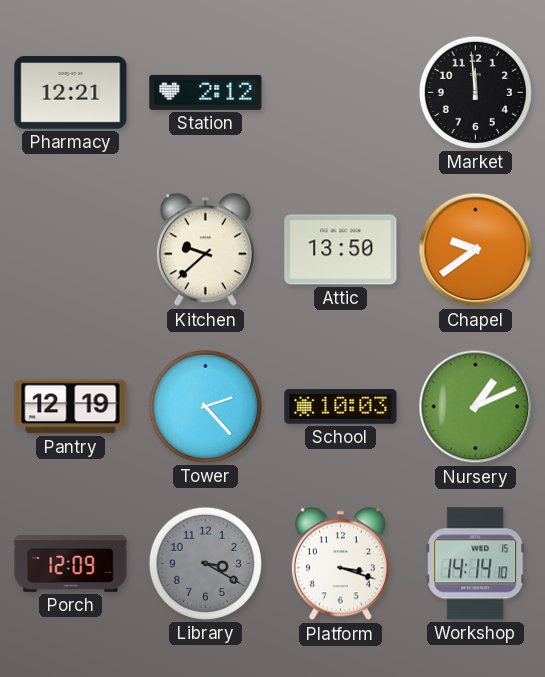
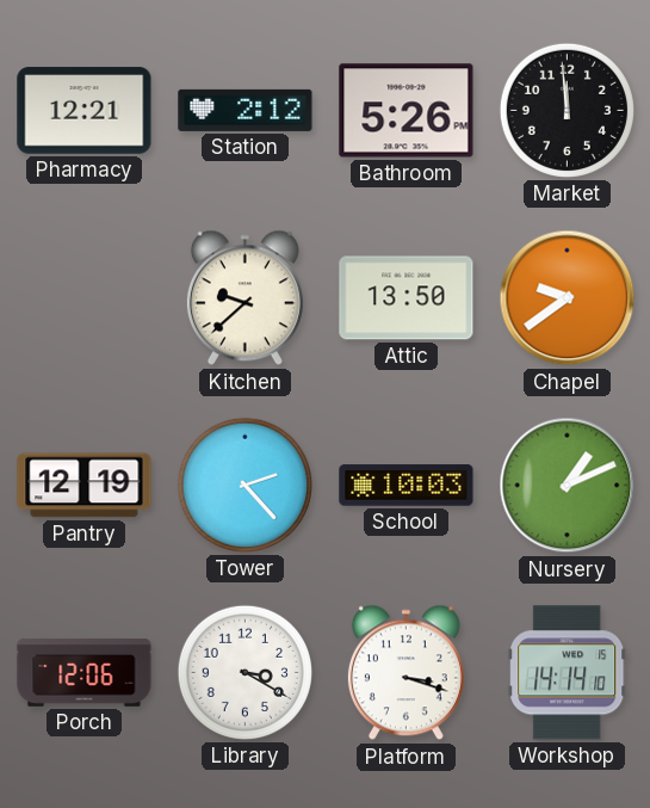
Bathroom: none -> 5:26
Porch: 12:09 -> 12:06
Library dial: grey -> white
